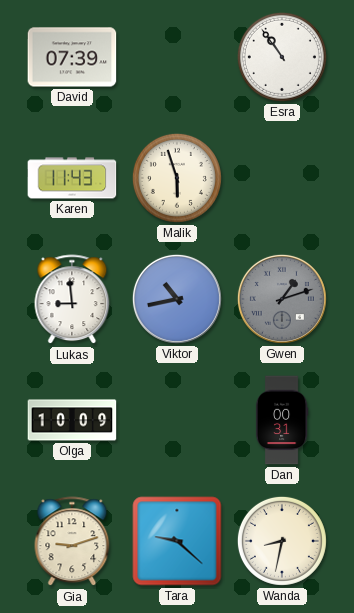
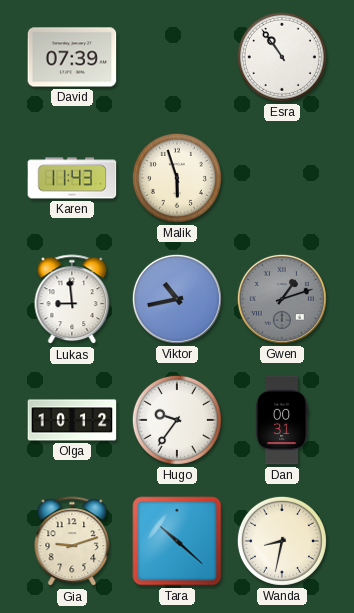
Olga: 10:09 -> 10:12
Hugo: none -> 9:36
Tara: 9:22 -> 10:22
